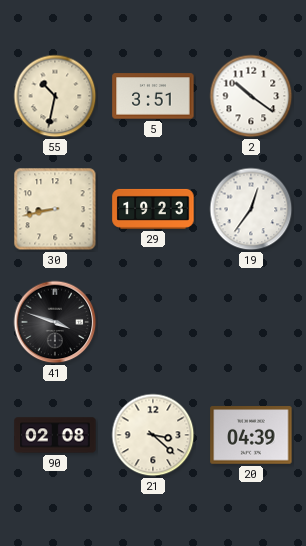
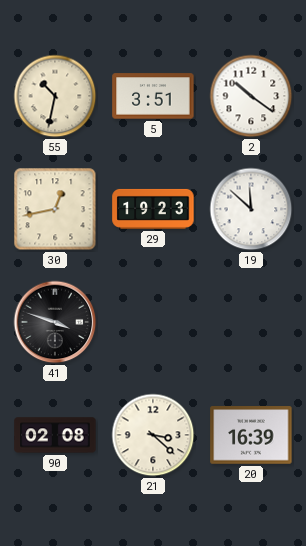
30: 8:43 -> 12:43
19: 12:36 -> 11:52
20: 04:39 -> 16:39
